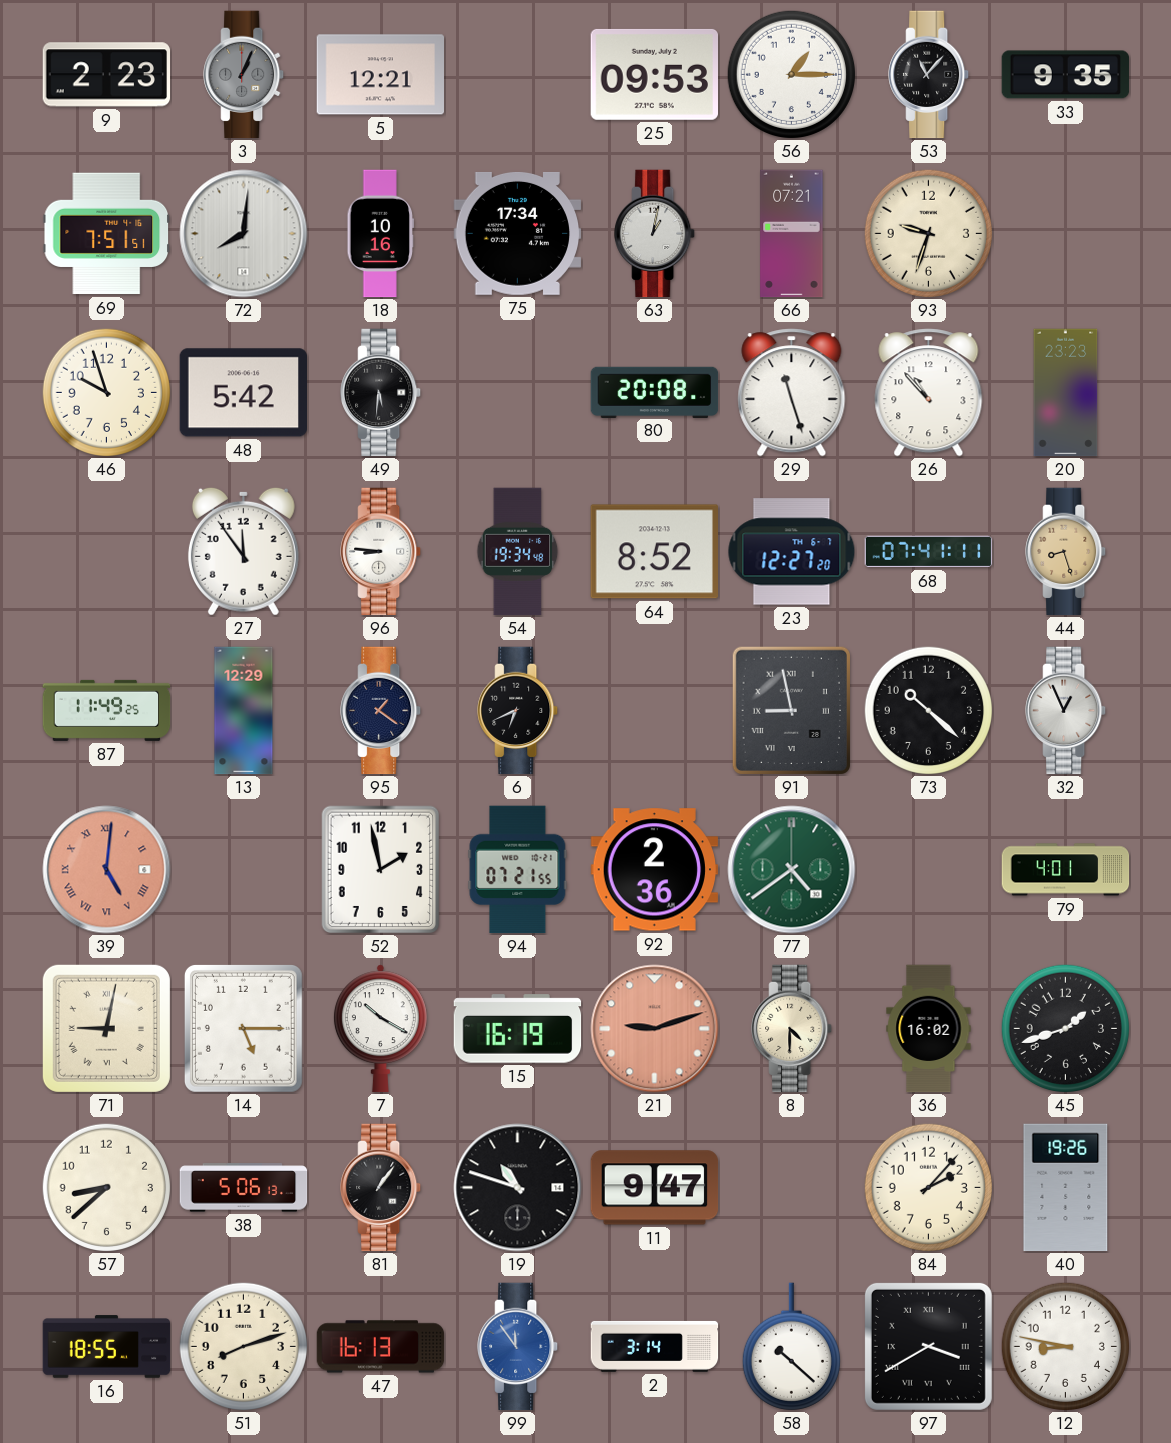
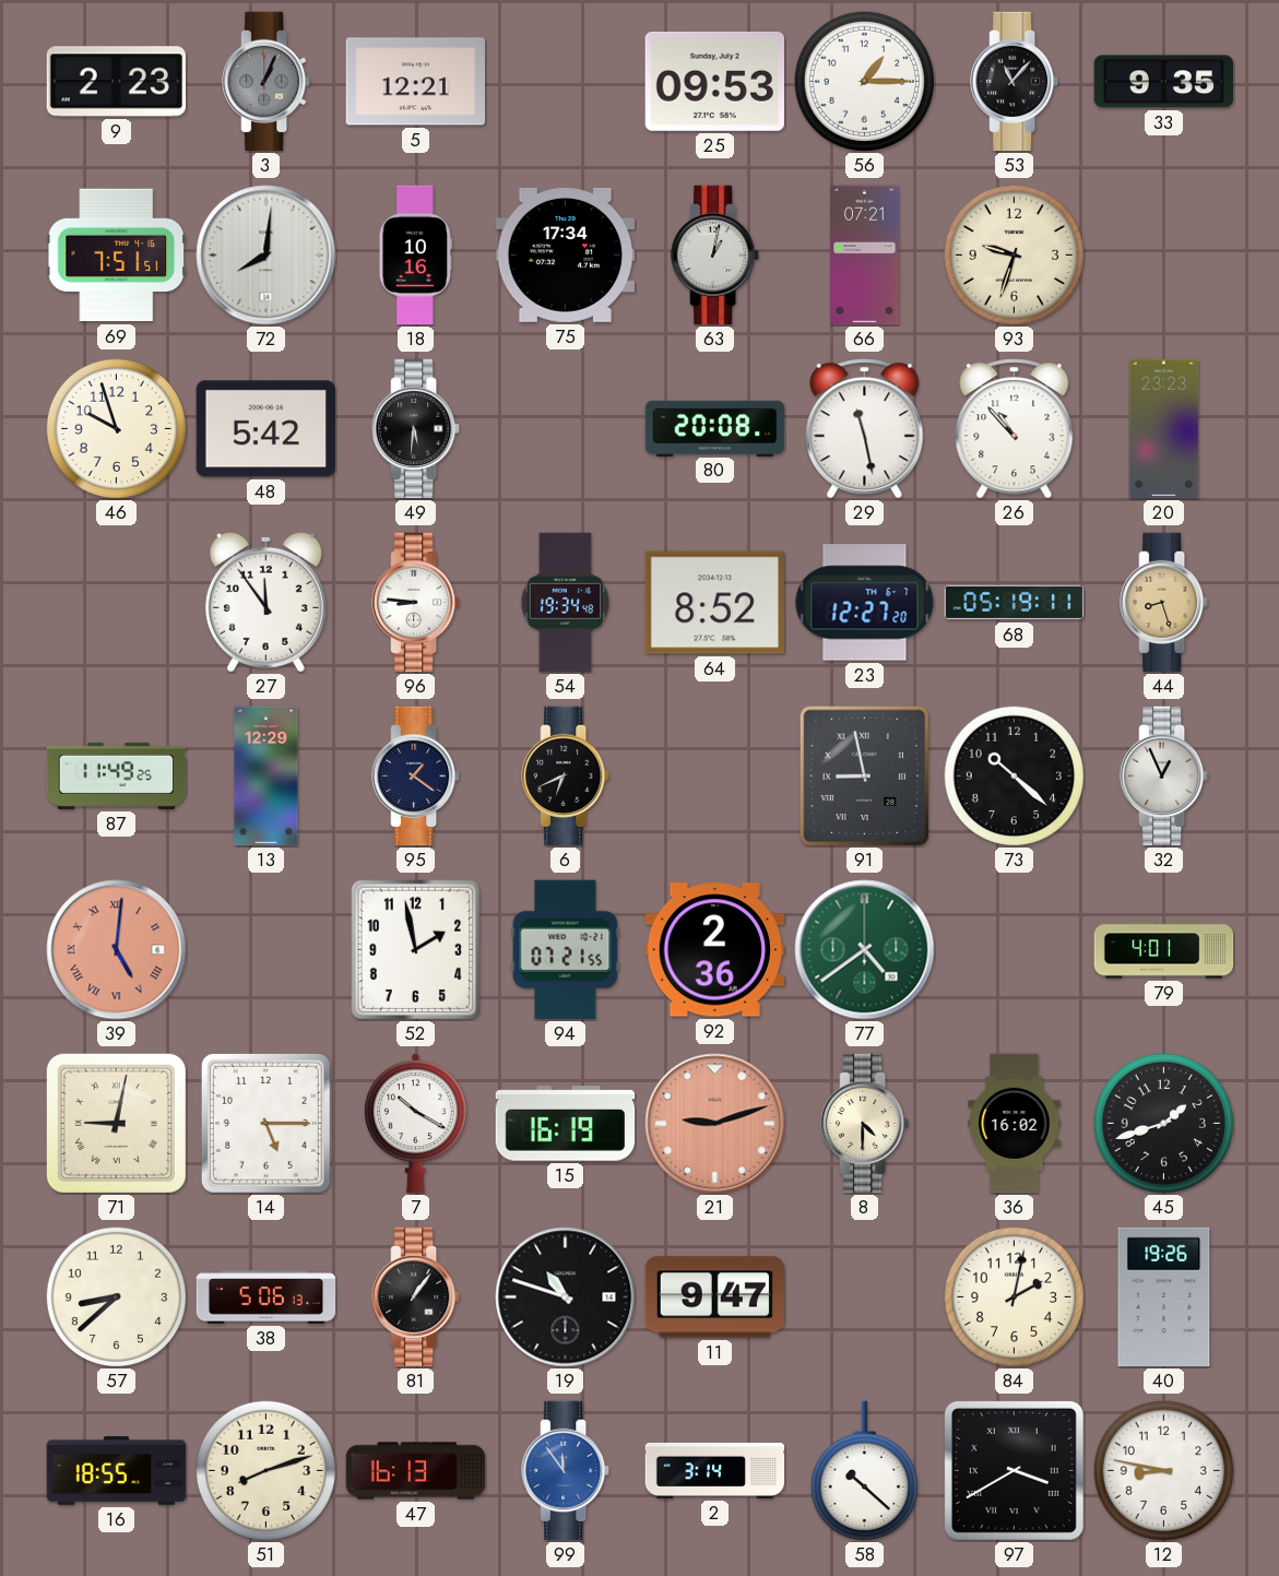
29: 11:27 -> 11:28
68: 07:41 -> 05:19
84: 2:07 -> 2:02
